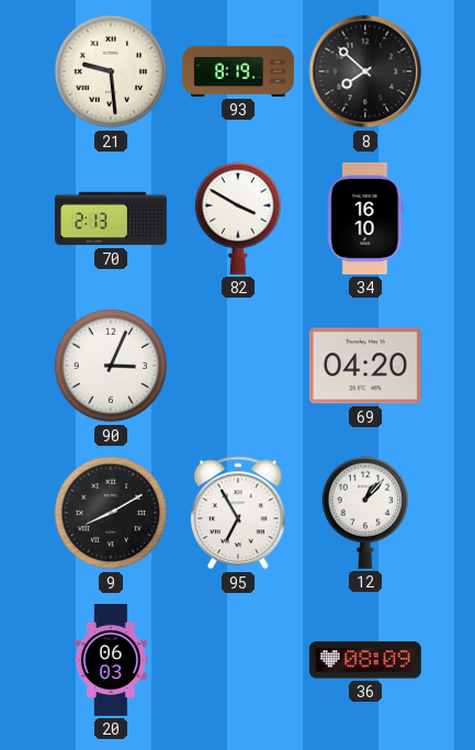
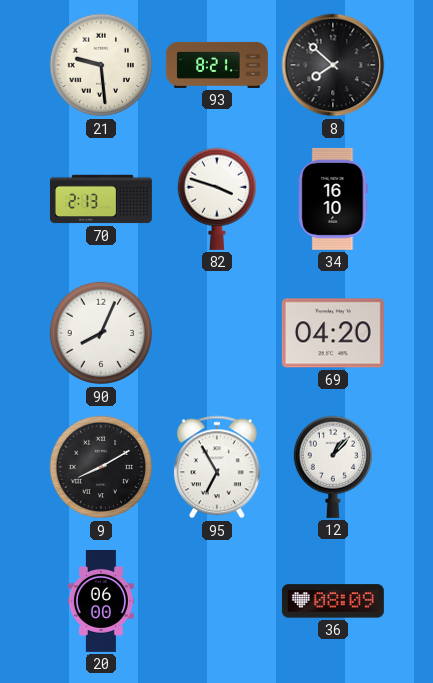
93: 8:19 -> 8:21
82: 3:50 -> 3:48
90: 3:04 -> 8:04
20: 06:03 -> 06:00
